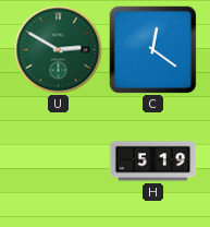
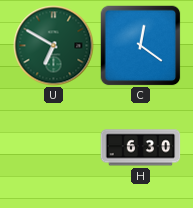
U: 2:50 -> 6:50
H: 5:19 -> 6:30
